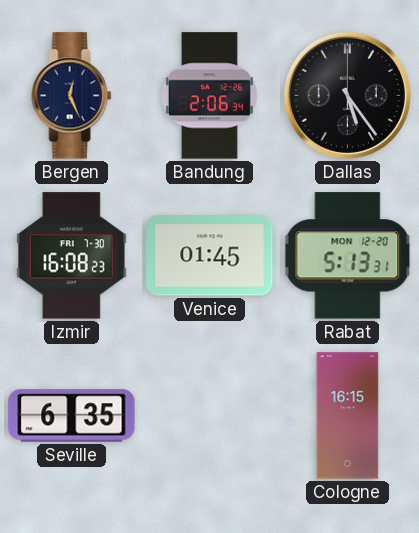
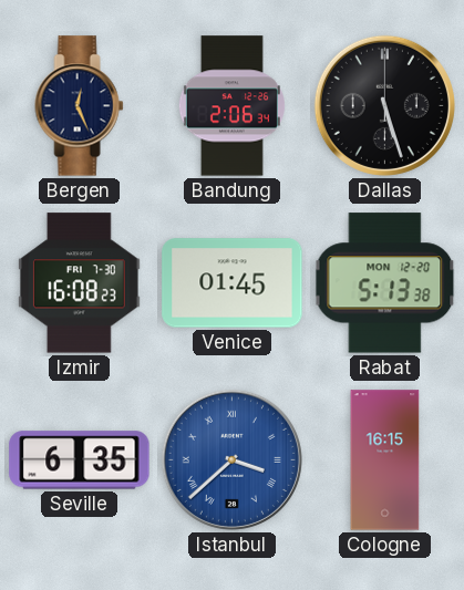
Dallas: 5:24 -> 5:27
Rabat: 5:13:31 -> 5:13:38
Istanbul: none -> 3:38
